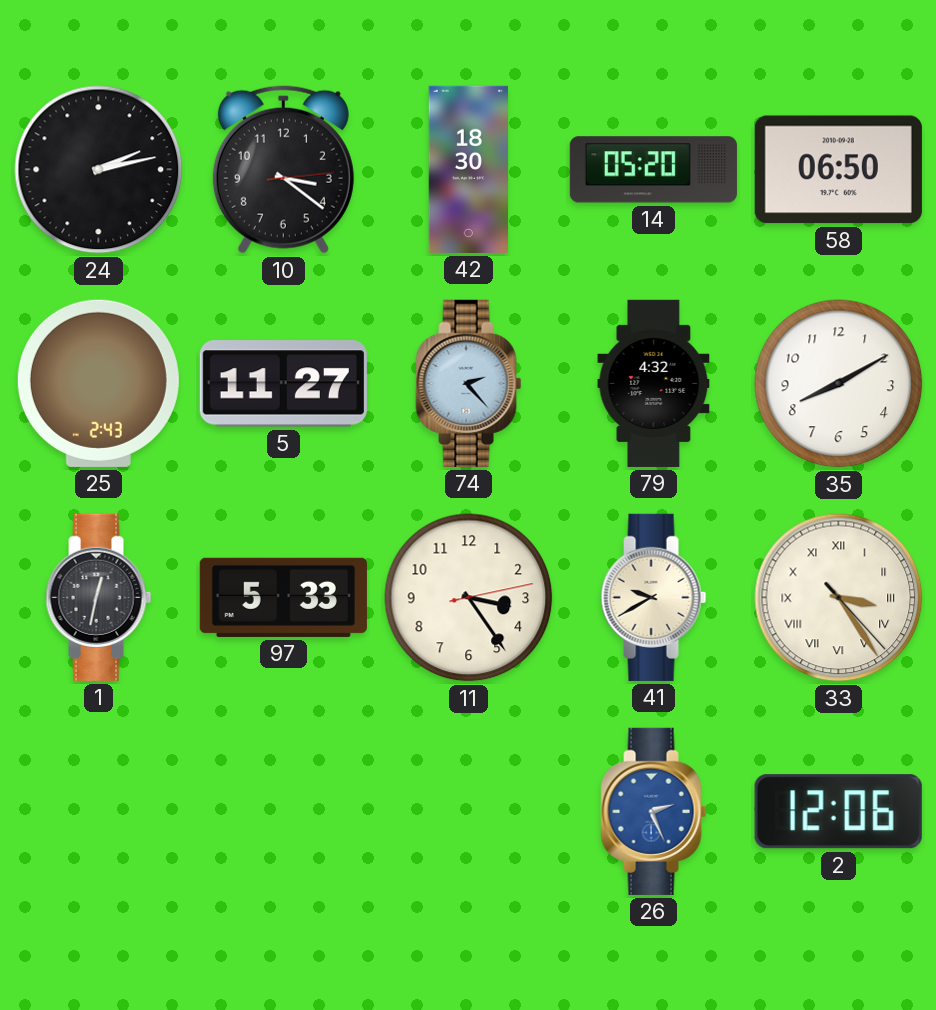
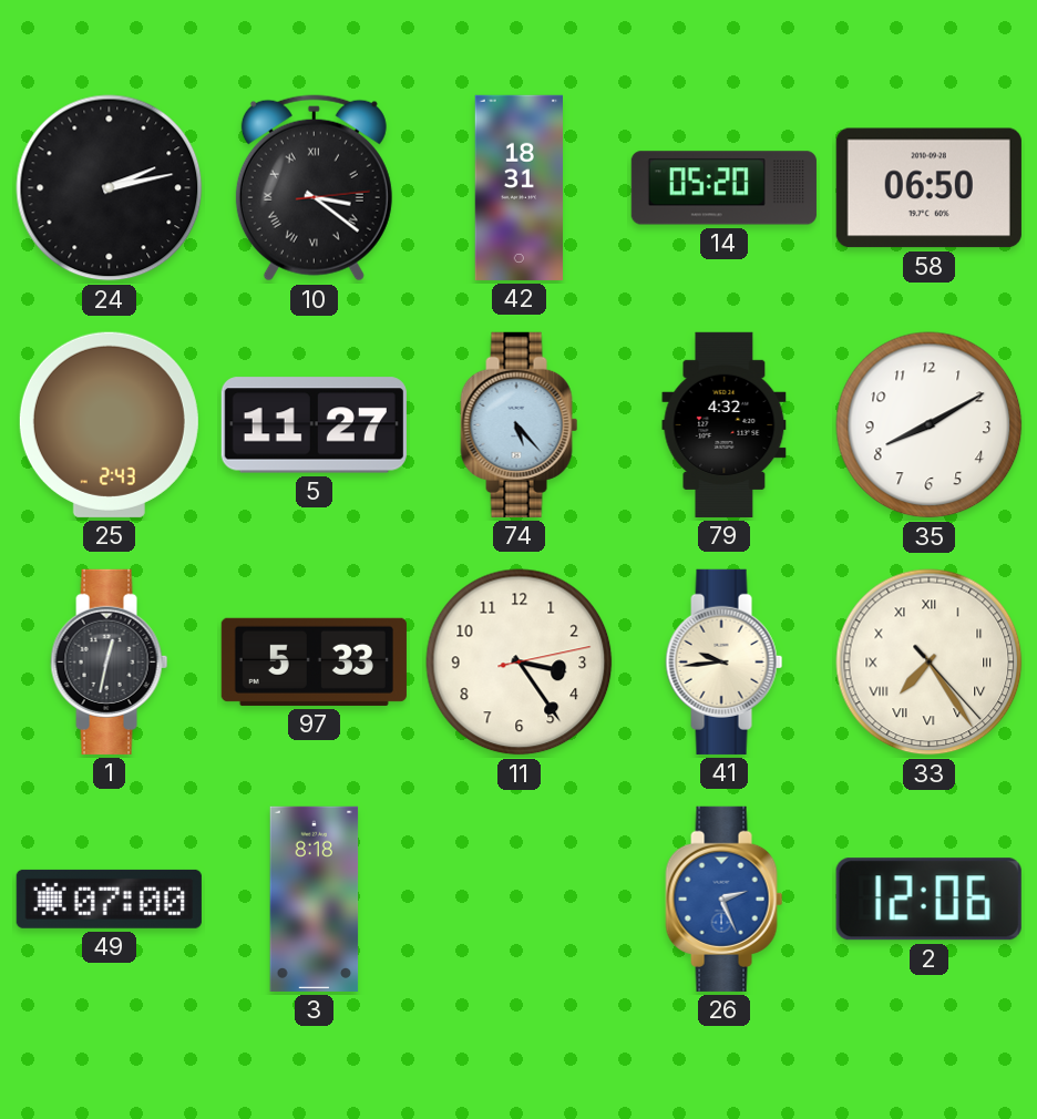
10 numerals: Arabic -> Roman
42: 18:30 -> 18:31
74: 2:23 -> 5:23
41: 9:40 -> 9:44
33: 3:24 -> 7:24
49: none -> 07:00
3: none -> 8:18
